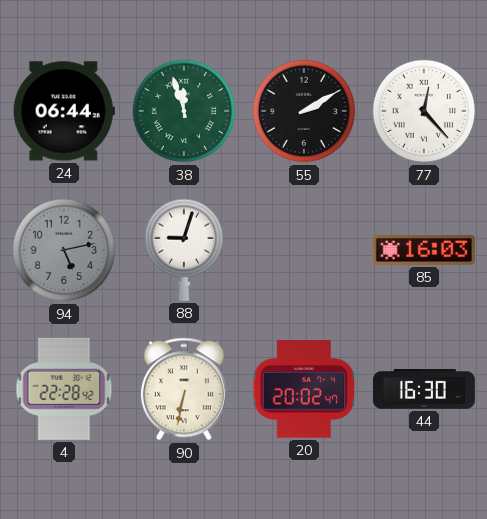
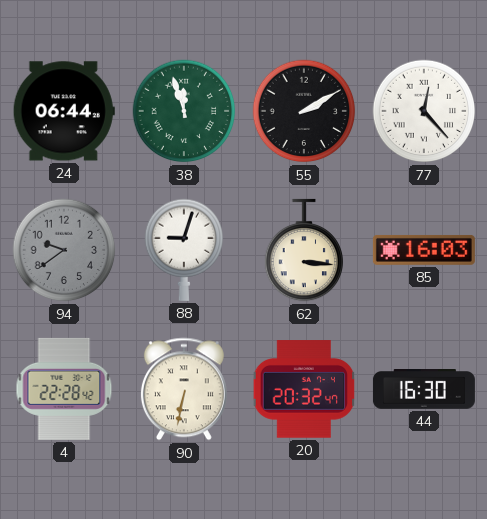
94: 5:13 -> 9:39
62: none -> 3:16
20: 20:02 -> 20:32
